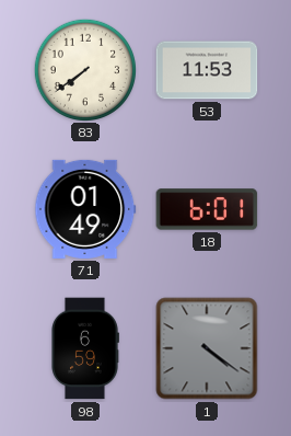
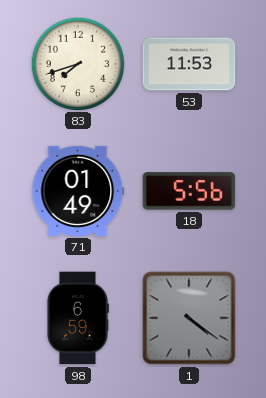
83: 7:39 -> 7:42
18: 6:01 -> 5:56
